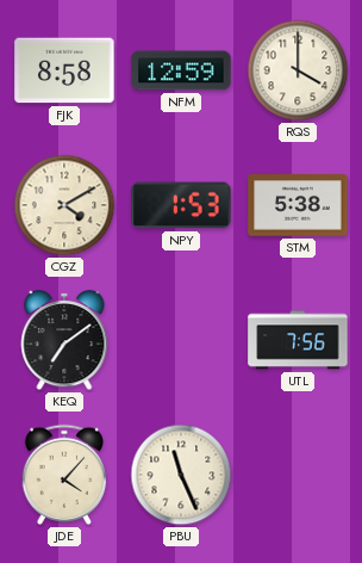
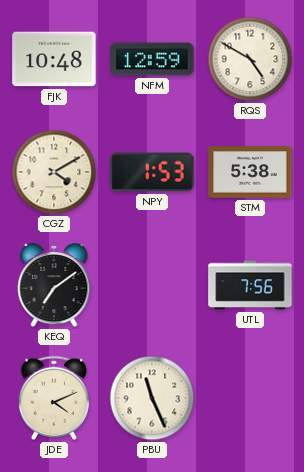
FJK: 8:58 -> 10:48
RQS: 4:00 -> 4:50
JDE: 4:07 -> 4:11
